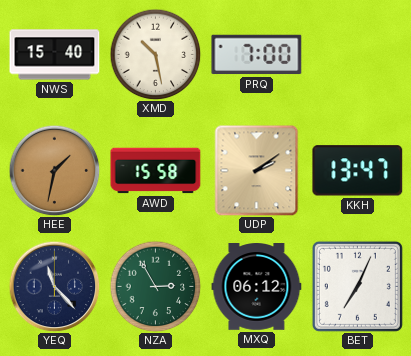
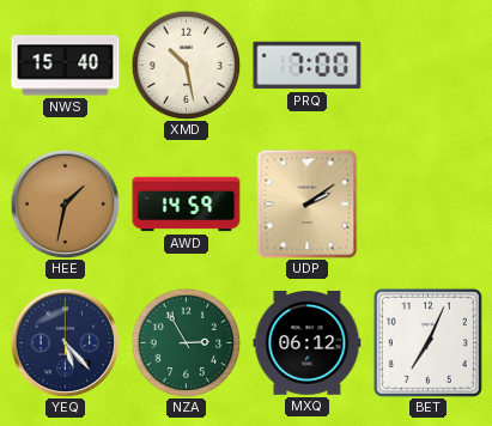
AWD: 15:58 -> 14:59
KKH: 13:47 -> none
YEQ: 11:23 -> 5:23
